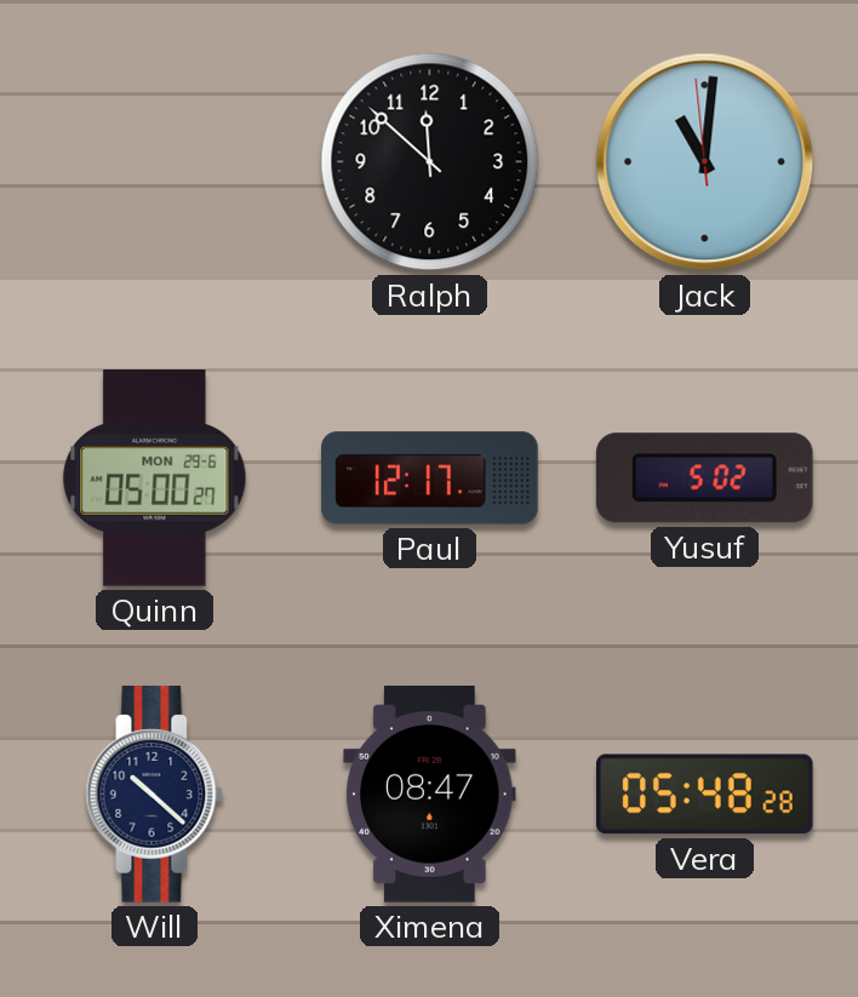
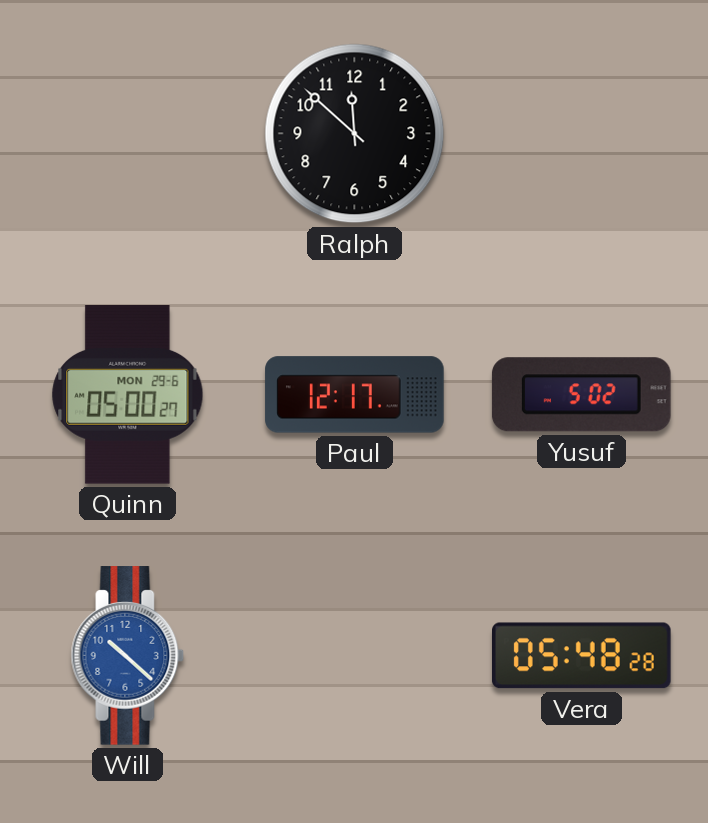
Jack: 11:00 -> none
Will dial: navy -> blue
Ximena: 08:47 -> none
